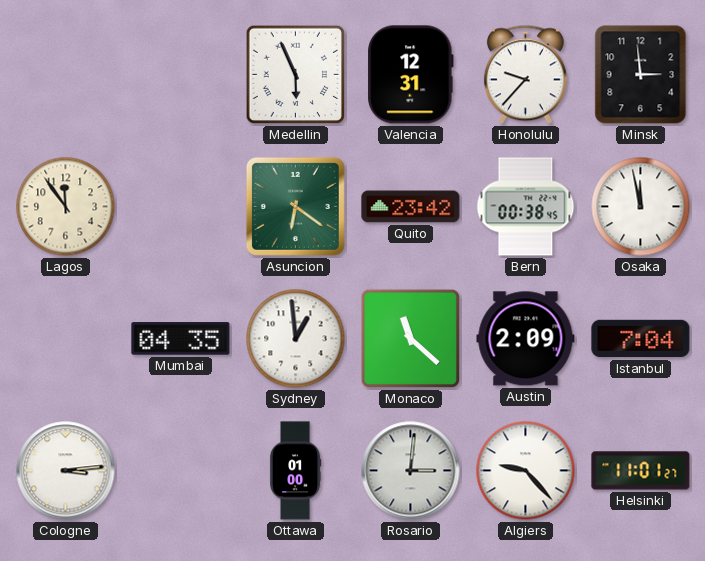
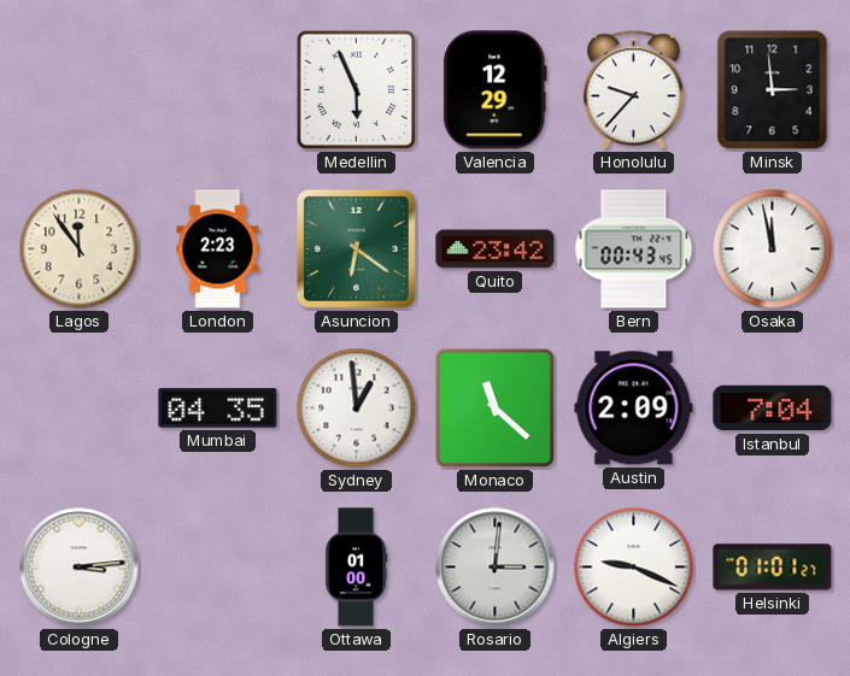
Valencia: 12:31 -> 12:29
London: none -> 2:23
Bern: 00:38 -> 00:43
Algiers: 9:23 -> 9:19
Helsinki: 11:01 -> 01:01
